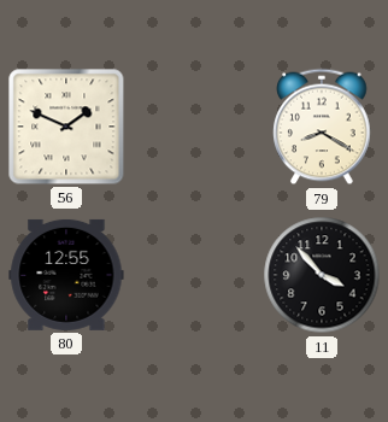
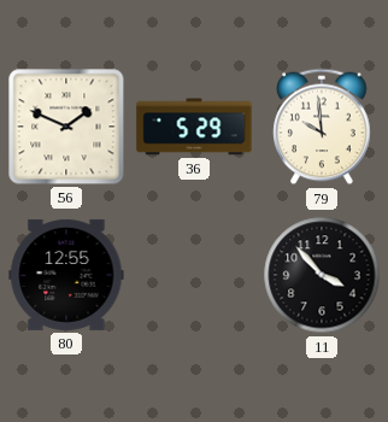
36: none -> 5:29
79: 8:20 -> 9:59
